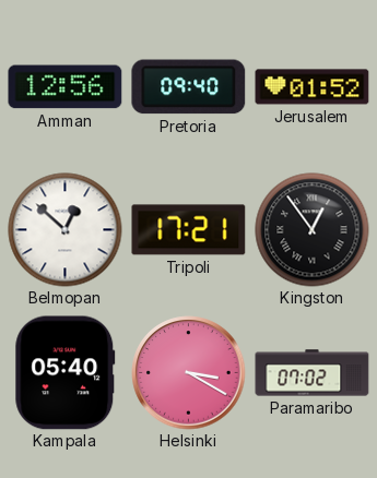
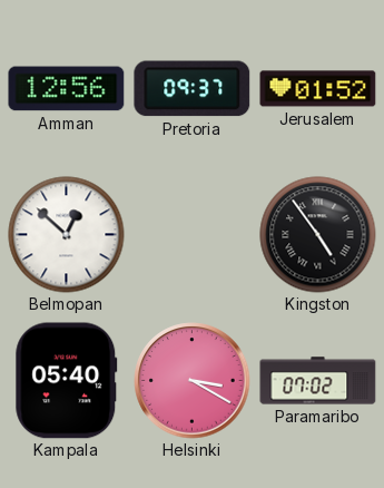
Pretoria: 09:40 -> 09:37
Tripoli: 17:21 -> none
Kingston: 12:54 -> 4:54
